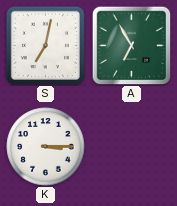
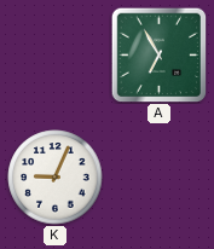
S: 7:02 -> none
K: 3:15 -> 9:04
